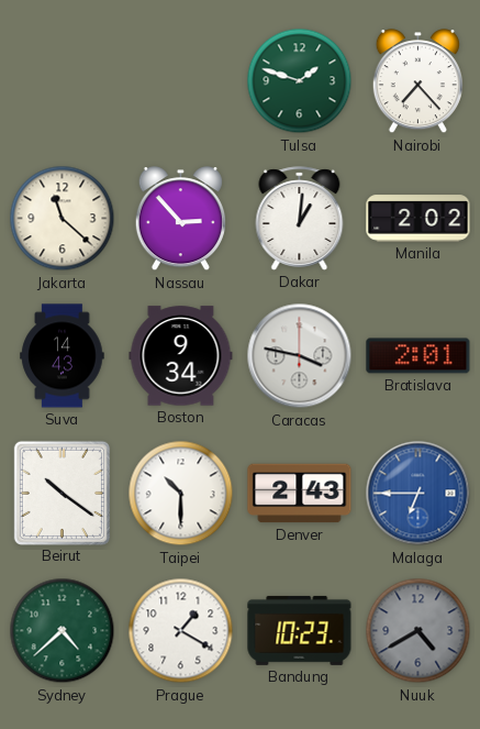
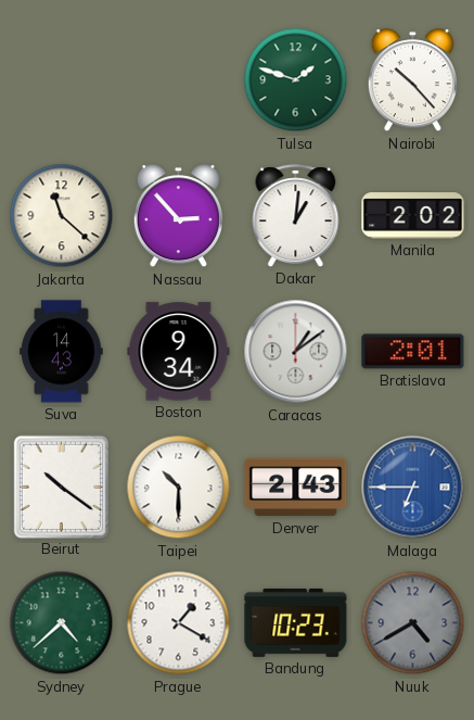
Nairobi: 7:23 -> 10:23
Caracas: 3:47 -> 1:09
